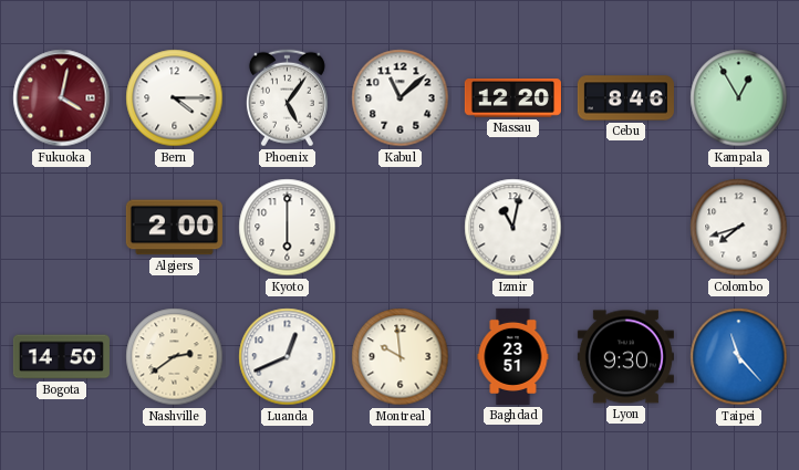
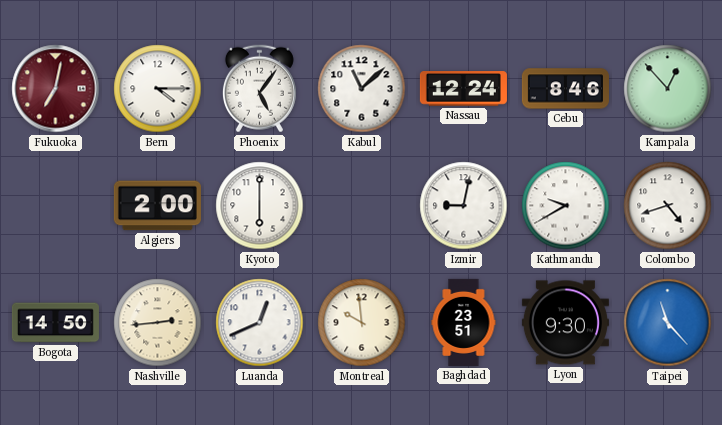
Fukuoka: 4:02 -> 7:02
Nassau: 12:20 -> 12:24
Kampala: 12:55 -> 12:53
Izmir: 11:02 -> 9:02
Kathmandu: none -> 9:40
Colombo: 7:42 -> 4:42
Nashville: 2:39 -> 2:44
